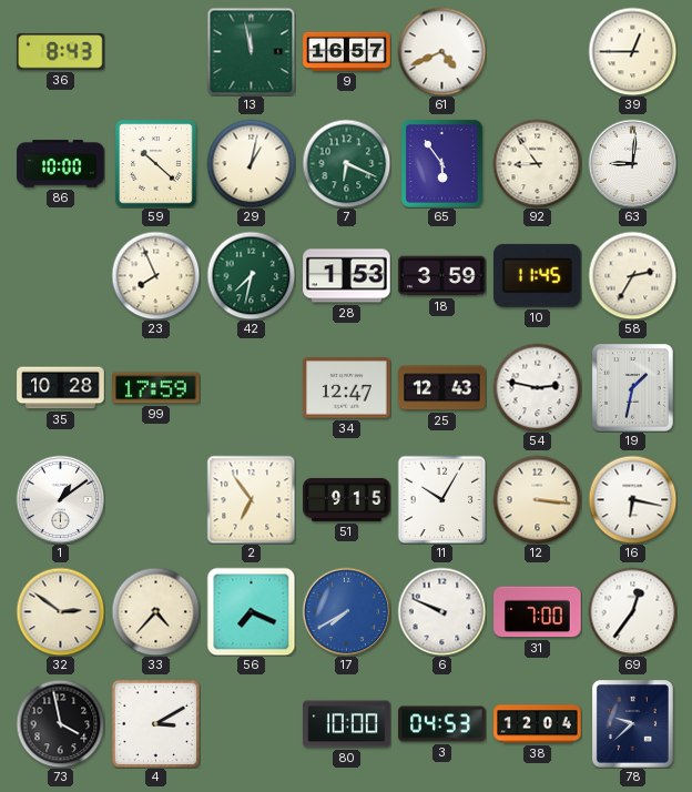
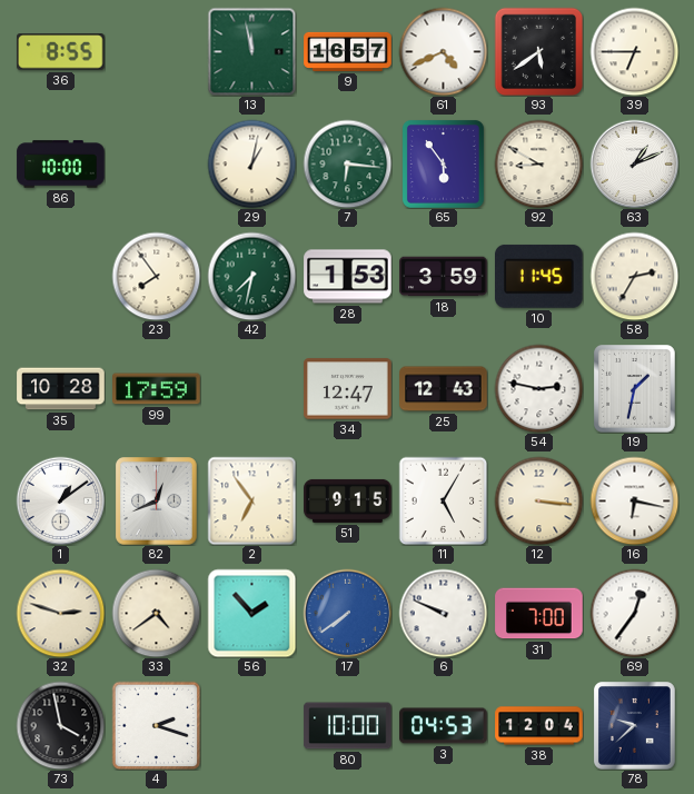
36: 8:43 -> 8:55
93: none -> 5:39
39: 12:45 -> 6:45
59: 10:22 -> none
7: 6:19 -> 6:16
92: 8:54 -> 8:50
63: 9:01 -> 1:11
23: 7:56 -> 7:54
82: none -> 12:41
11: 10:05 -> 5:05
32: 2:51 -> 2:48
33: 4:37 -> 4:39
56: 7:19 -> 1:53
17: 7:40 -> 7:39
4: 3:10 -> 2:18
